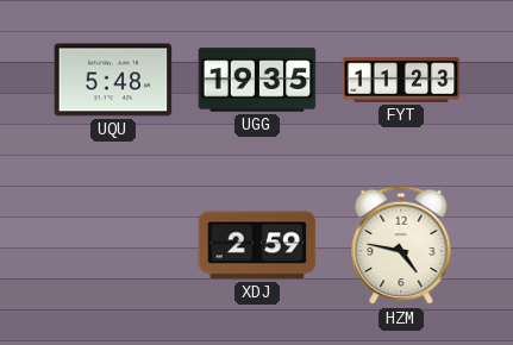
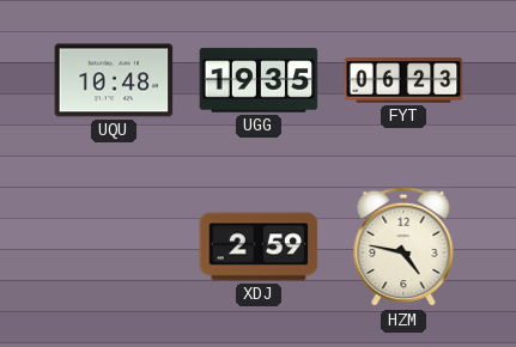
UQU: 5:48 -> 10:48
FYT: 11:23 -> 06:23
